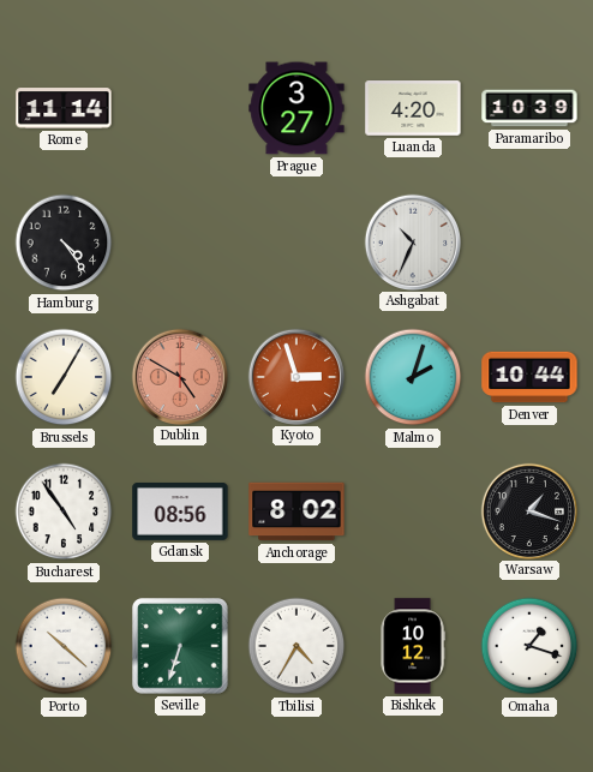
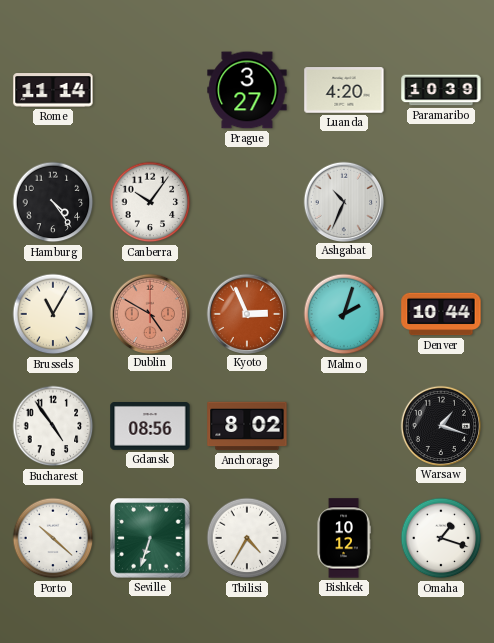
Canberra: none -> 10:06
Brussels: 7:05 -> 11:05
Kyoto: 2:57 -> 2:56
